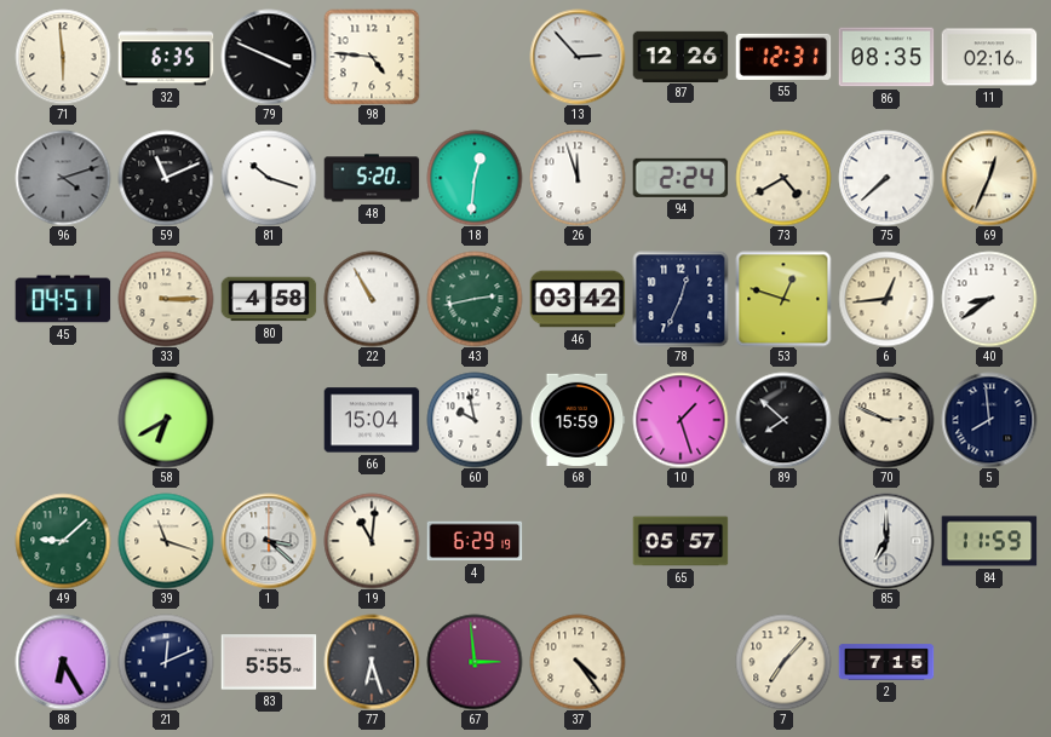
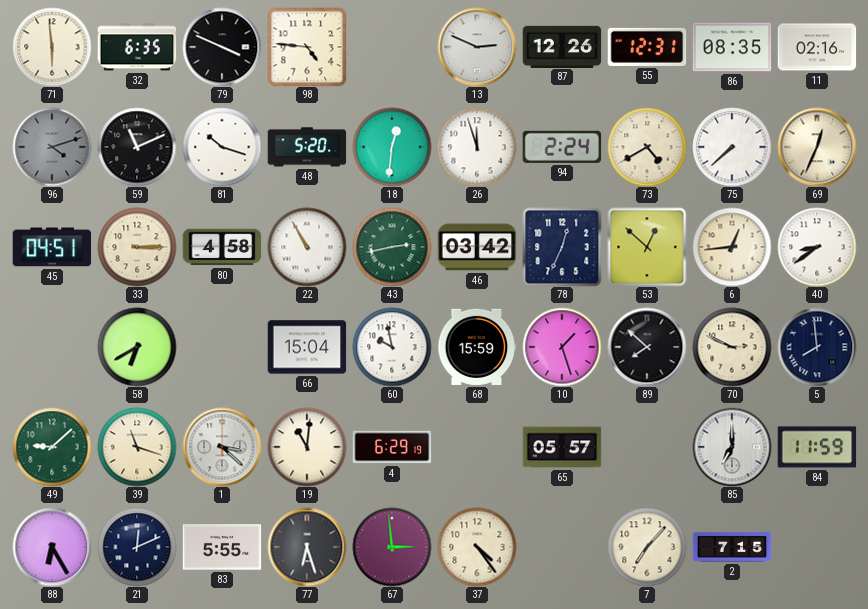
13: 2:53 -> 2:49
53: 12:48 -> 12:52
